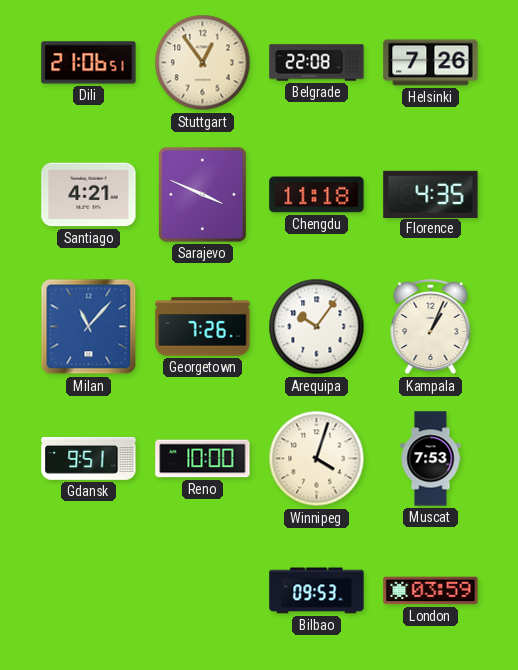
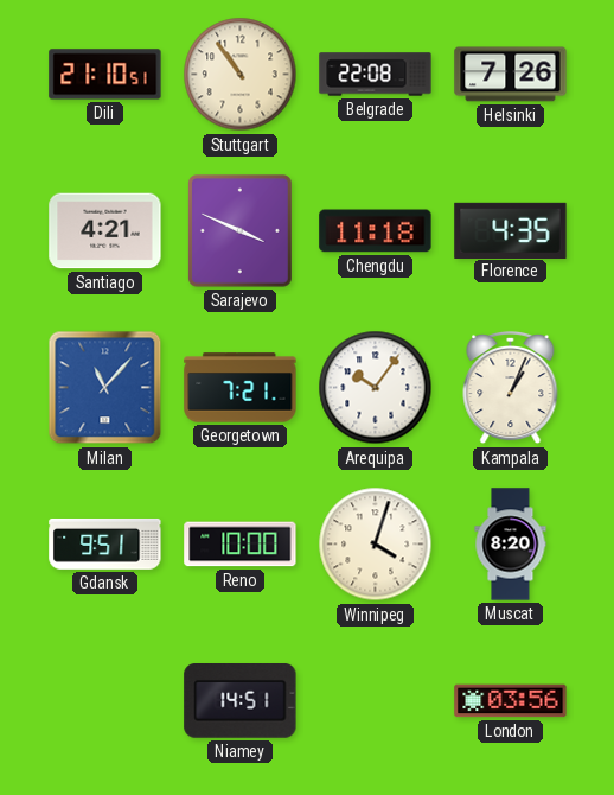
Dili: 21:06 -> 21:10
Stuttgart: 12:54 -> 10:54
Georgetown: 7:26 -> 7:21
Muscat: 7:53 -> 8:20
Niamey: none -> 14:51
Bilbao: 09:53 -> none
London: 03:59 -> 03:56
